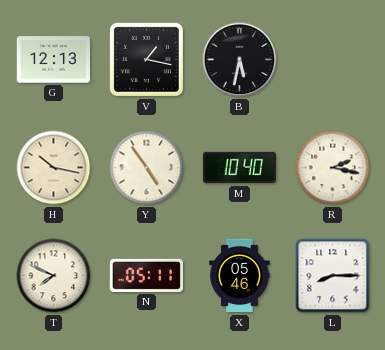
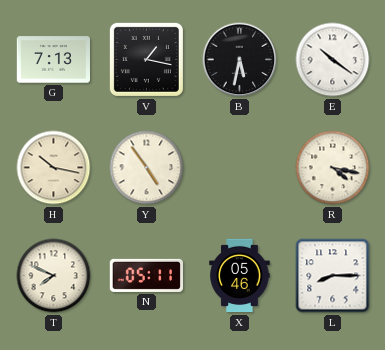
G: 12:13 -> 7:13
E: none -> 10:21
M: 10:40 -> none
R: 2:17 -> 4:17
